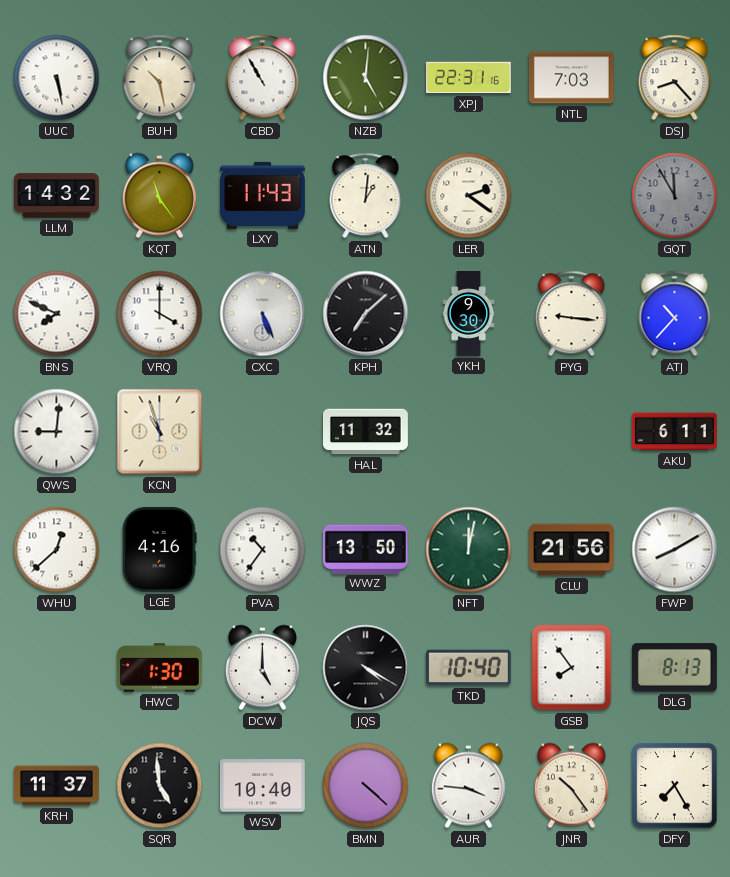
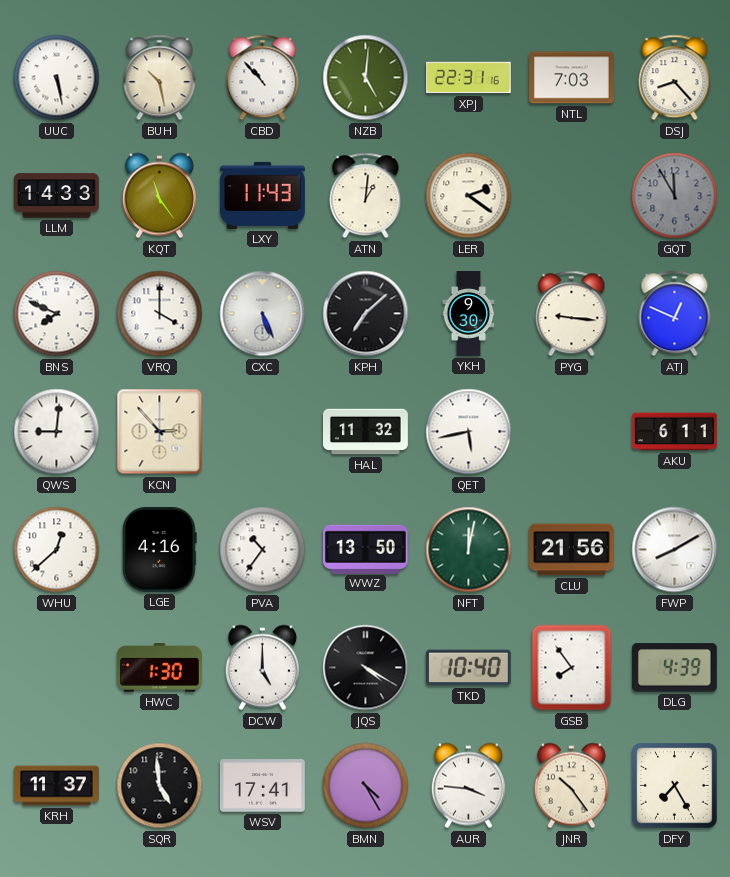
CBD: 10:55 -> 10:53
LLM: 14:32 -> 14:33
ATJ: 10:37 -> 12:49
KCN: 10:57 -> 2:53
QET: none -> 5:43
DLG: 8:13 -> 4:39
WSV: 10:40 -> 17:41
BMN: 4:22 -> 4:25
